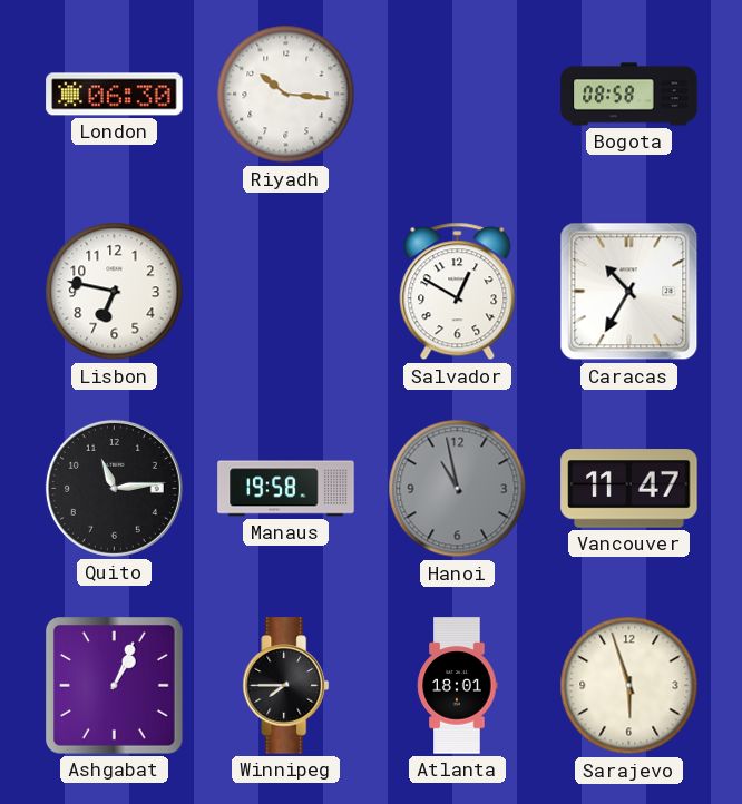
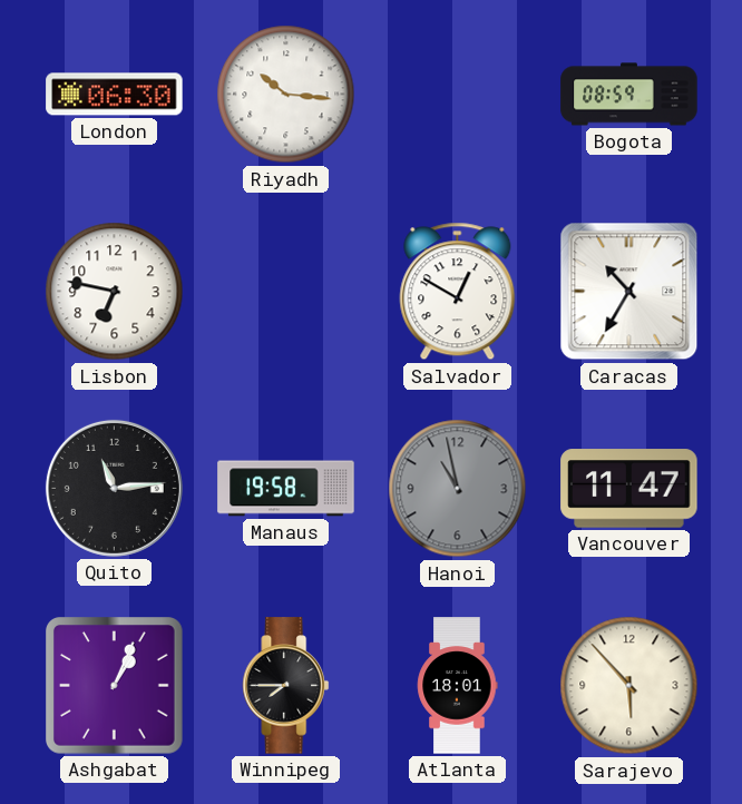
Bogota: 08:58 -> 08:59
Sarajevo: 5:57 -> 5:53
